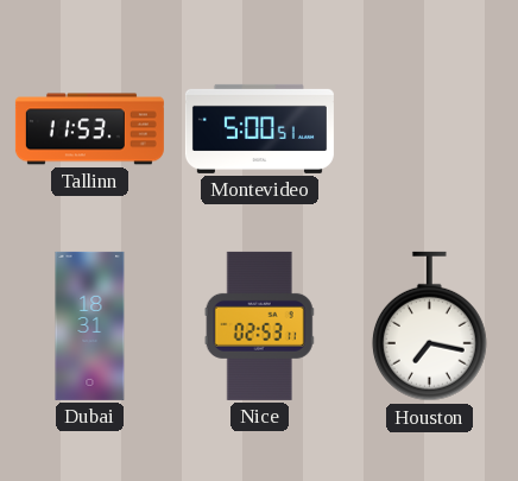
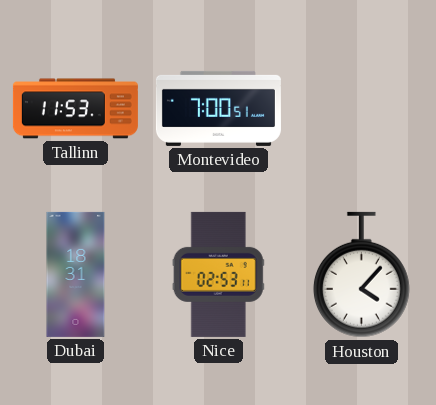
Montevideo: 5:00 -> 7:00
Houston: 7:17 -> 4:07
